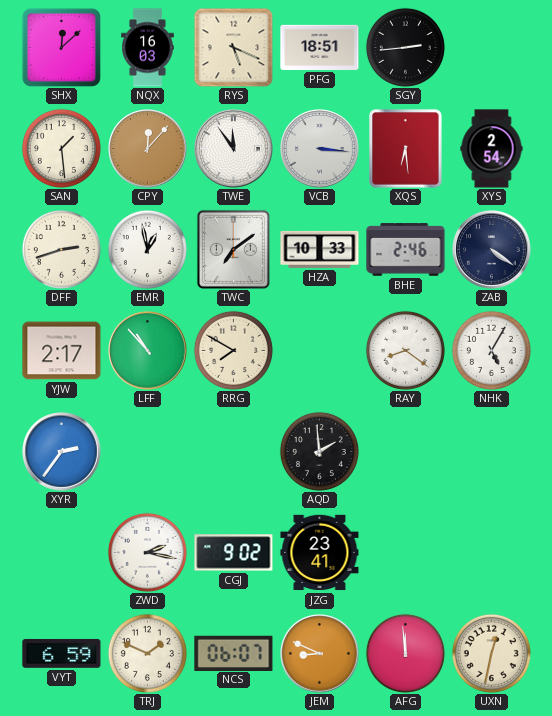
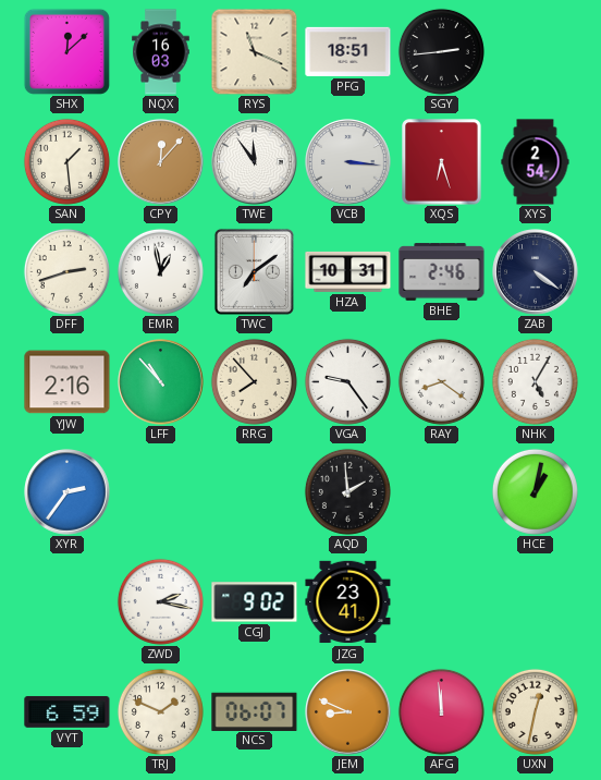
RYS: 5:19 -> 11:19
XQS: 6:29 -> 6:27
HZA: 10:33 -> 10:31
YJW: 2:17 -> 2:16
RRG: 7:50 -> 7:53
VGA: none -> 9:24
HCE: none -> 1:02
